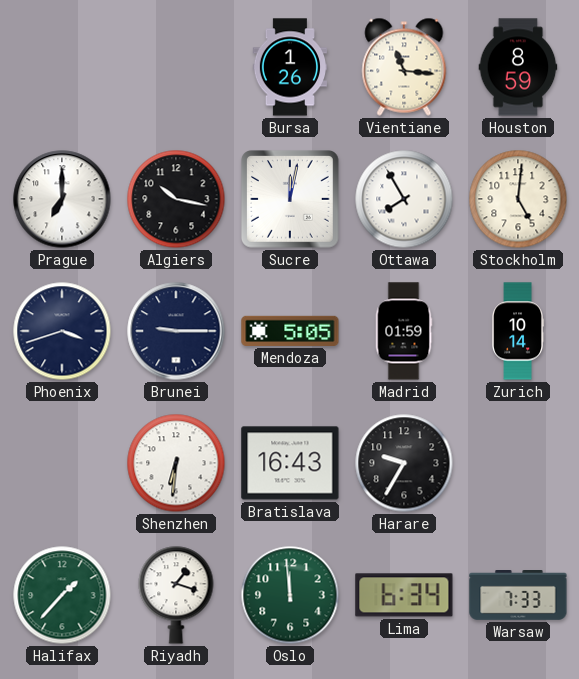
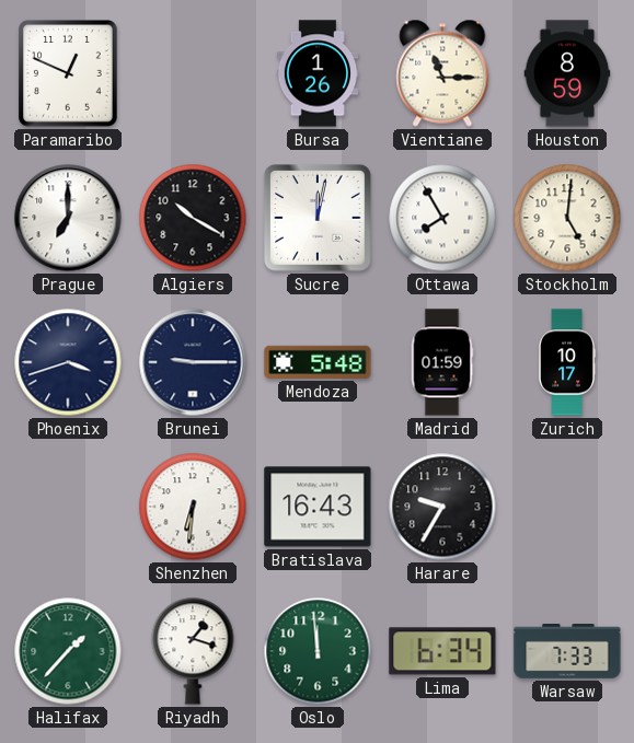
Paramaribo: none -> 12:49
Vientiane: 11:16 -> 11:15
Algiers: 10:17 -> 10:20
Mendoza: 5:05 -> 5:48
Zurich: 10:14 -> 10:17
